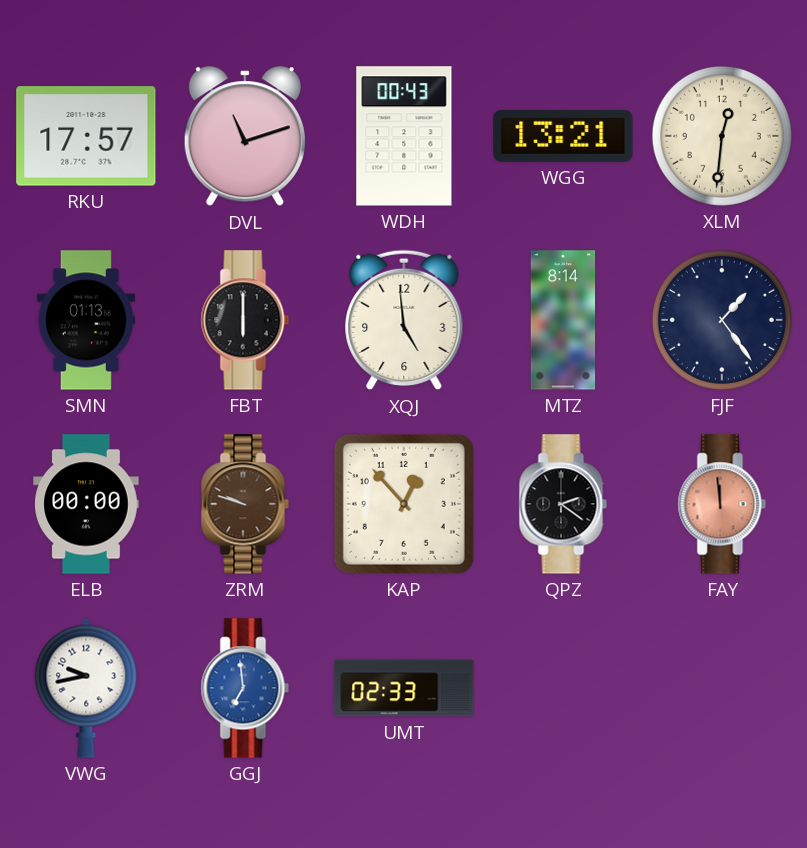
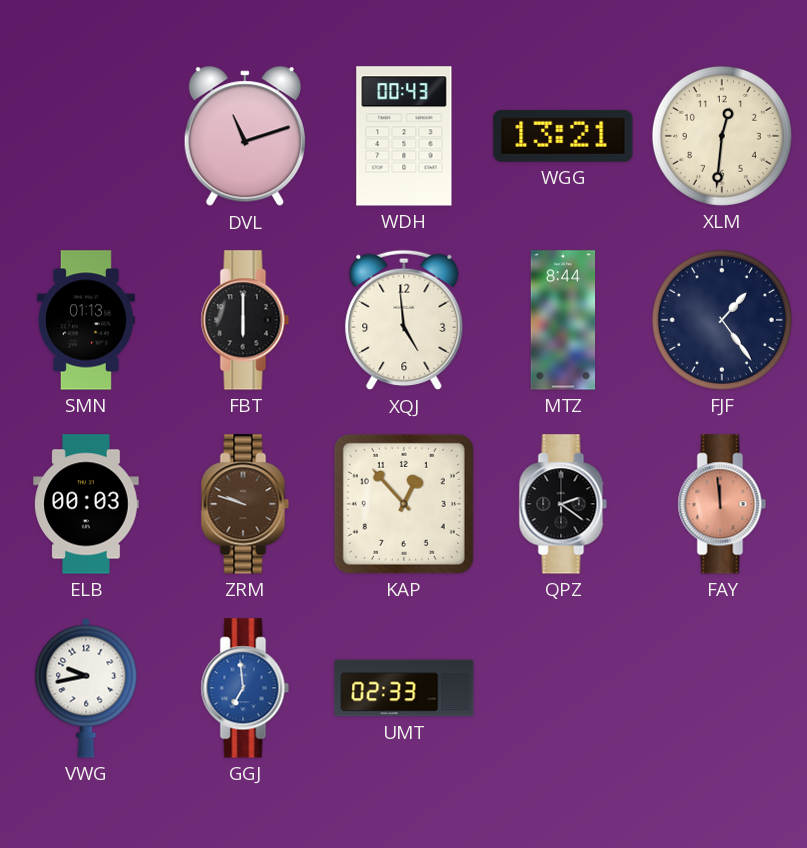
RKU: 17:57 -> none
MTZ: 8:14 -> 8:44
ELB: 00:00 -> 00:03
